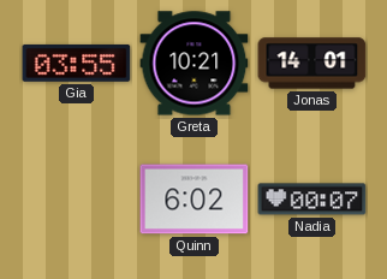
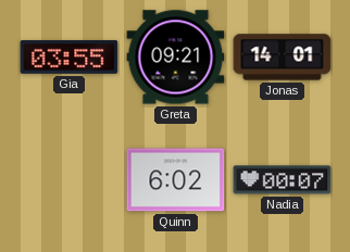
Greta: 10:21 -> 09:21
